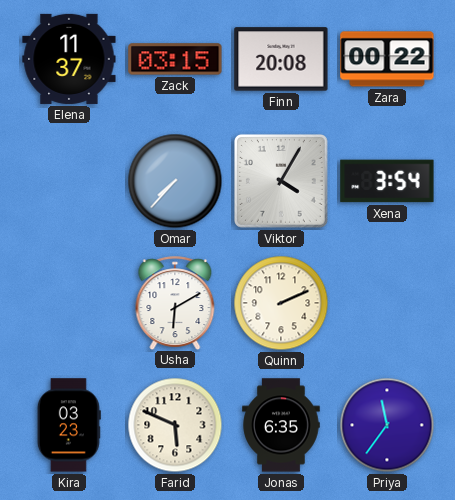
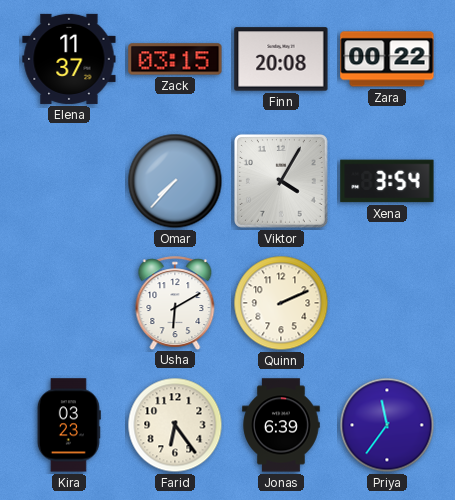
Farid: 5:49 -> 6:24
Jonas: 6:35 -> 6:39
